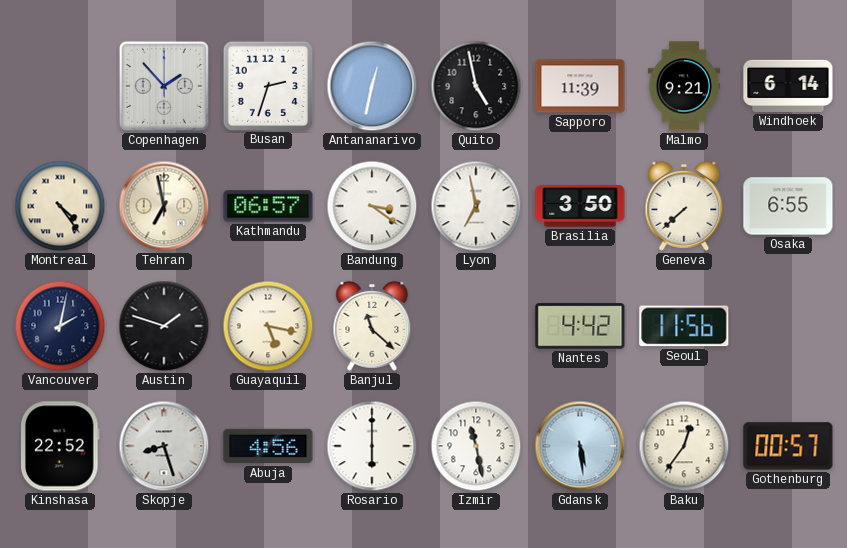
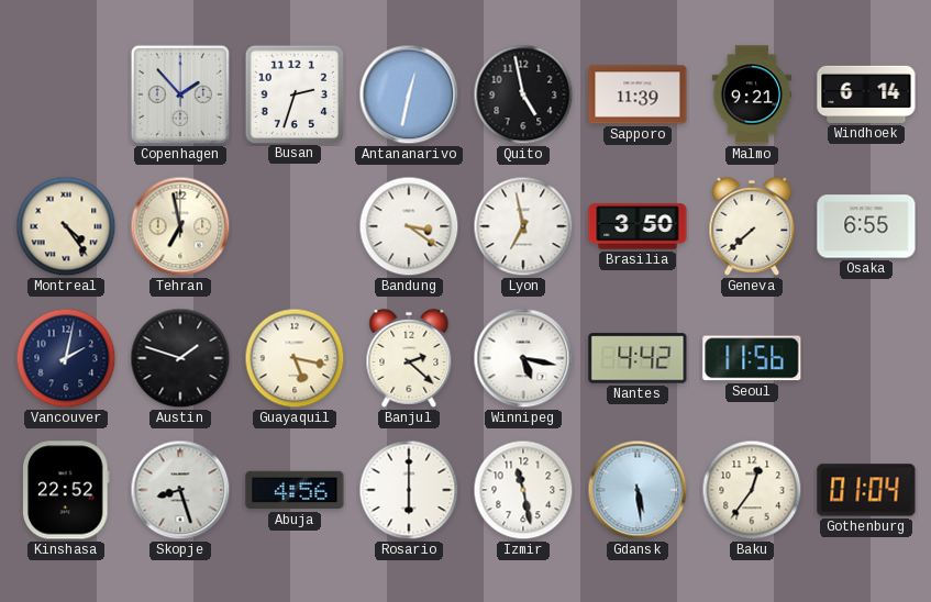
Kathmandu: 06:57 -> none
Banjul: 11:22 -> 2:22
Winnipeg: none -> 5:17
Gothenburg: 00:57 -> 01:04
